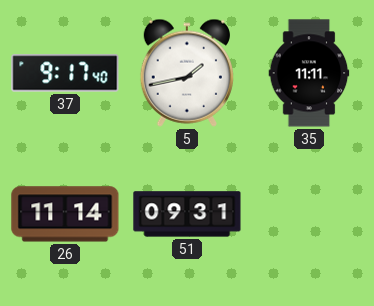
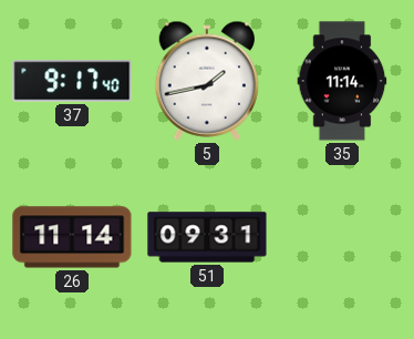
35: 11:11 -> 11:14
